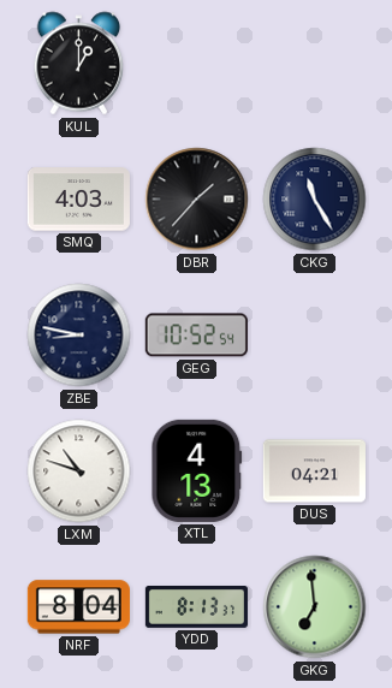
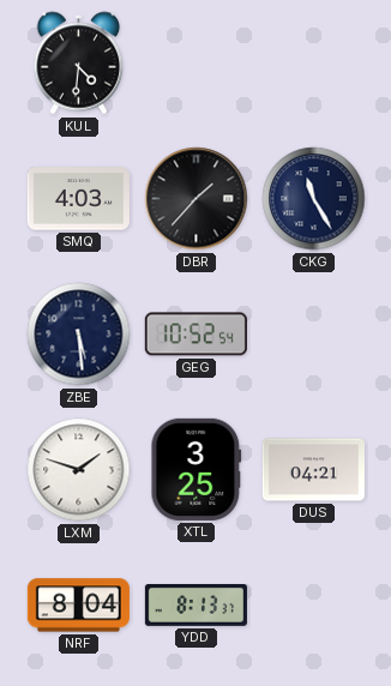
KUL: 1:00 -> 4:31
ZBE: 8:47 -> 5:29
LXM: 10:48 -> 1:48
XTL: 4:13 -> 3:25
GKG: 6:59 -> none
